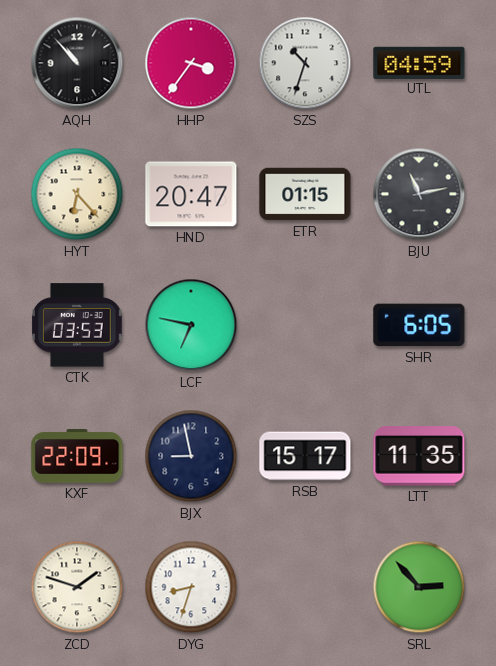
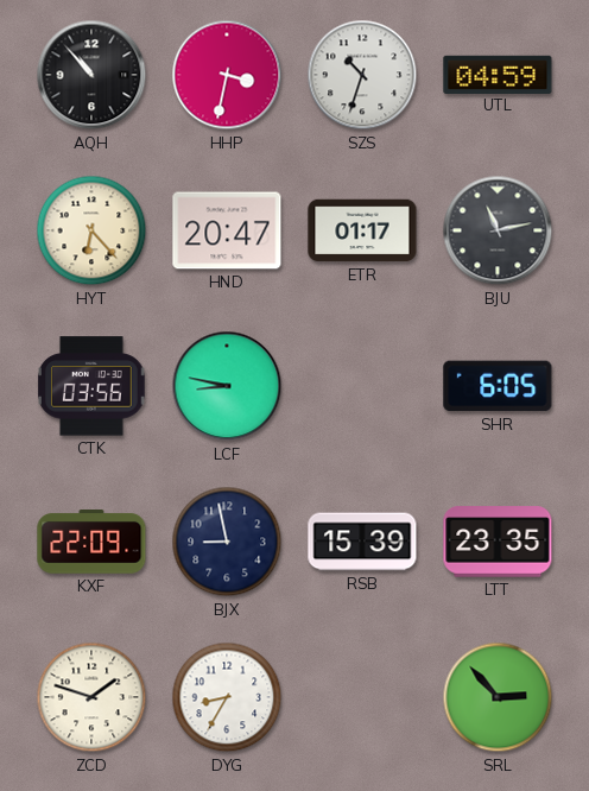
HHP: 3:36 -> 3:32
ETR: 01:15 -> 01:17
CTK: 03:53 -> 03:56
LCF: 6:47 -> 8:47
RSB: 15:17 -> 15:39
LTT: 11:35 -> 23:35
DYG: 8:33 -> 8:35
